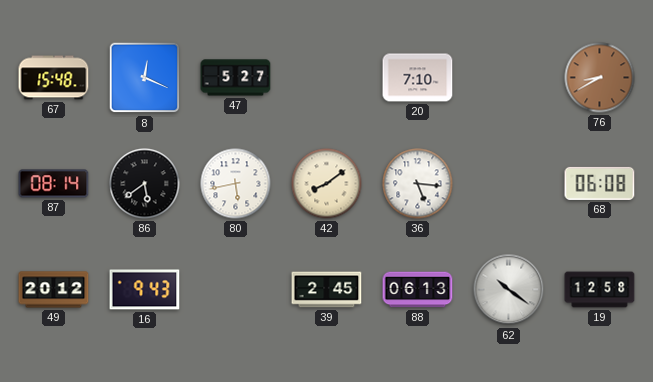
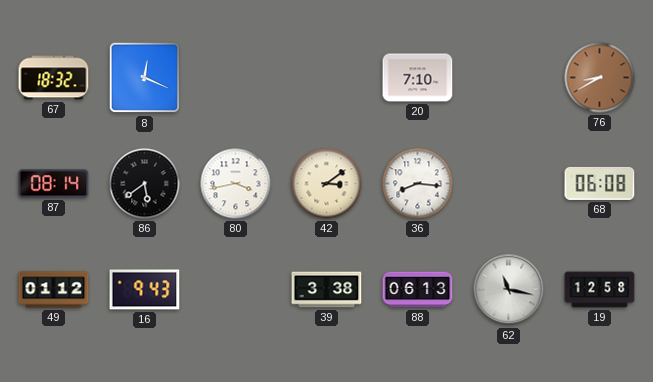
67: 15:48 -> 18:32
47: 5:27 -> none
80: 5:43 -> 3:43
42: 8:09 -> 3:09
36: 5:16 -> 8:16
49: 20:12 -> 01:12
39: 2:45 -> 3:38
62: 10:21 -> 11:17
